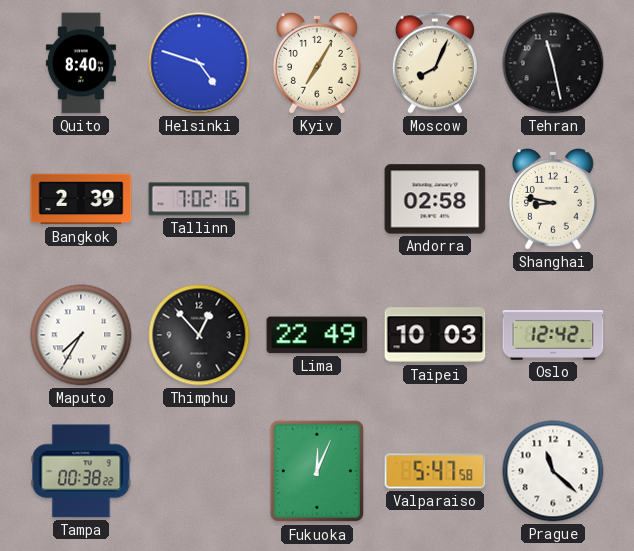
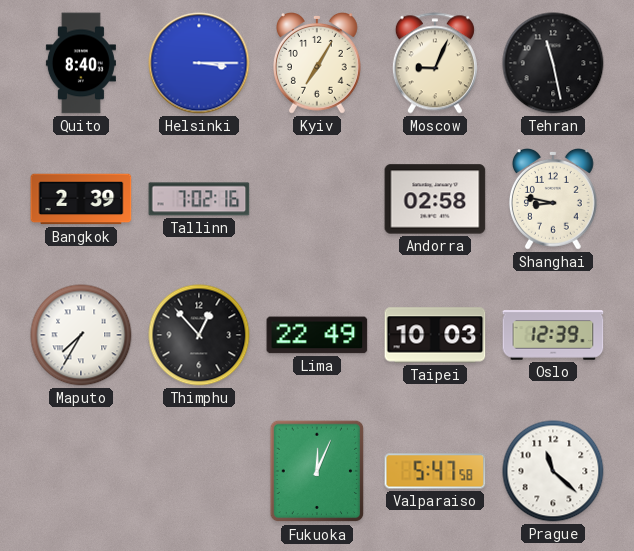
Helsinki: 4:48 -> 3:15
Moscow: 8:04 -> 9:04
Oslo: 12:42 -> 12:39
Tampa: 00:38 -> none
